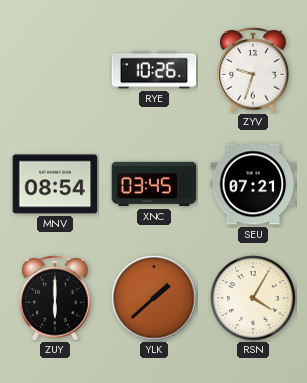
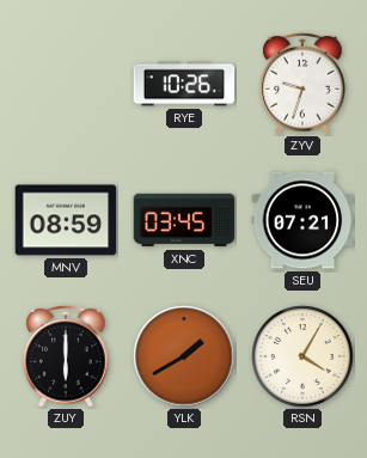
MNV: 08:54 -> 08:59
YLK: 1:38 -> 1:40
